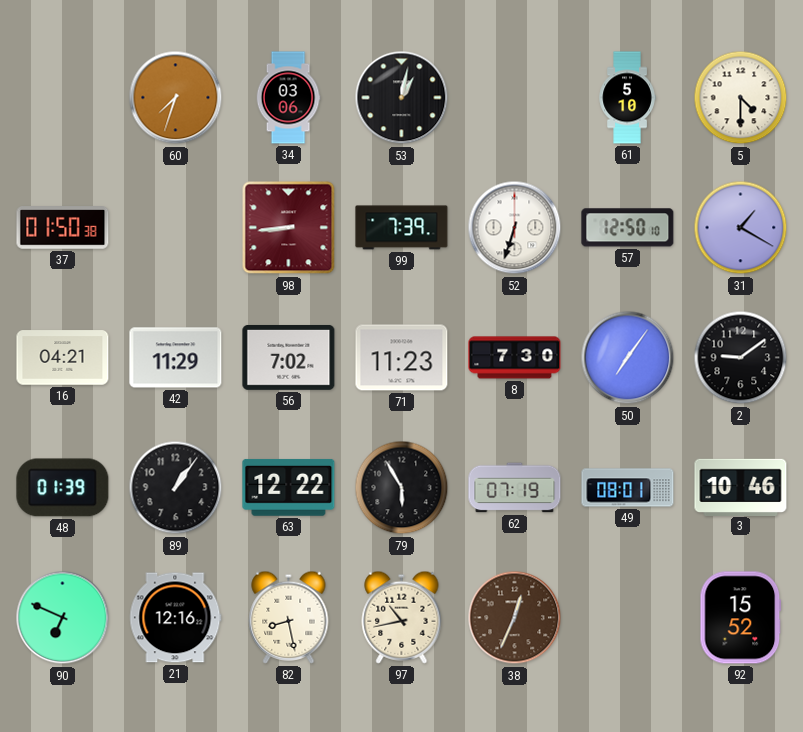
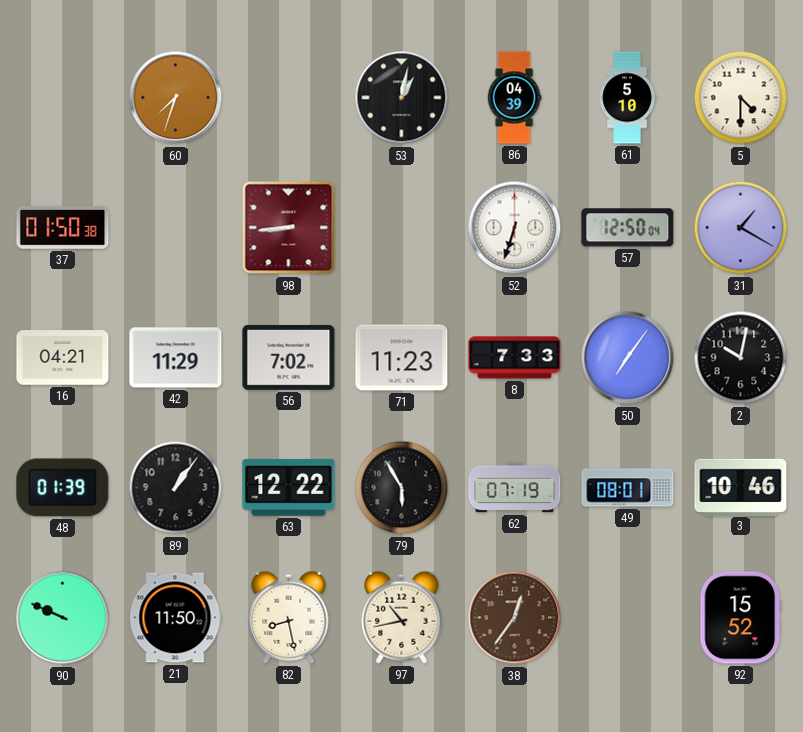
34: 03:06 -> none
86: none -> 04:39
99: 7:39 -> none
57: 12:50:10 -> 12:50:04
8: 7:30 -> 7:33
2: 9:09 -> 10:02
90: 6:49 -> 9:49
21: 12:16 -> 11:50
38: 12:34 -> 12:36
